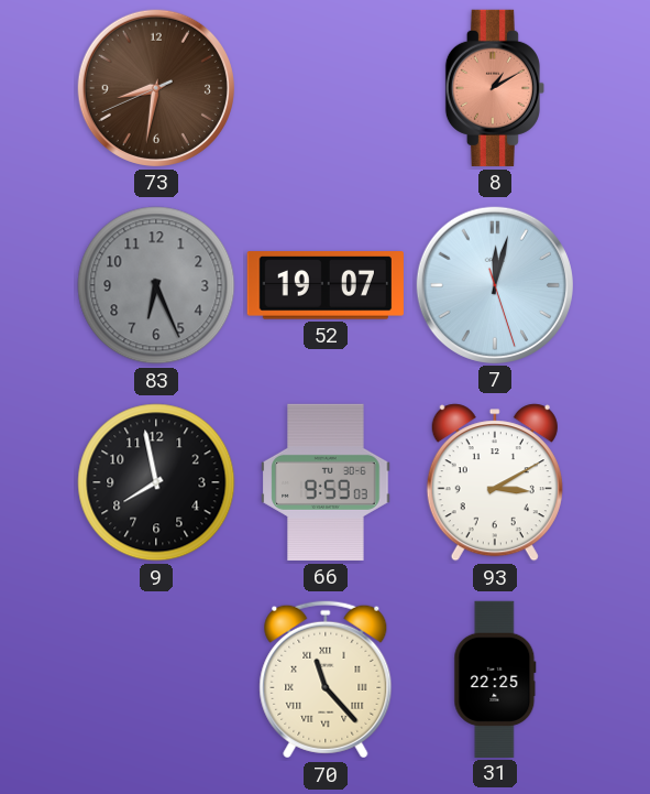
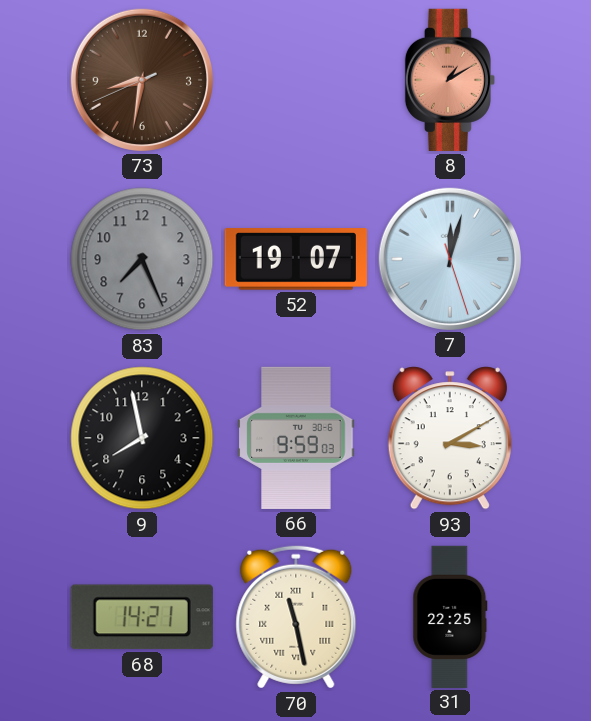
83: 6:26 -> 7:26
68: none -> 14:21
70: 11:23 -> 11:28
